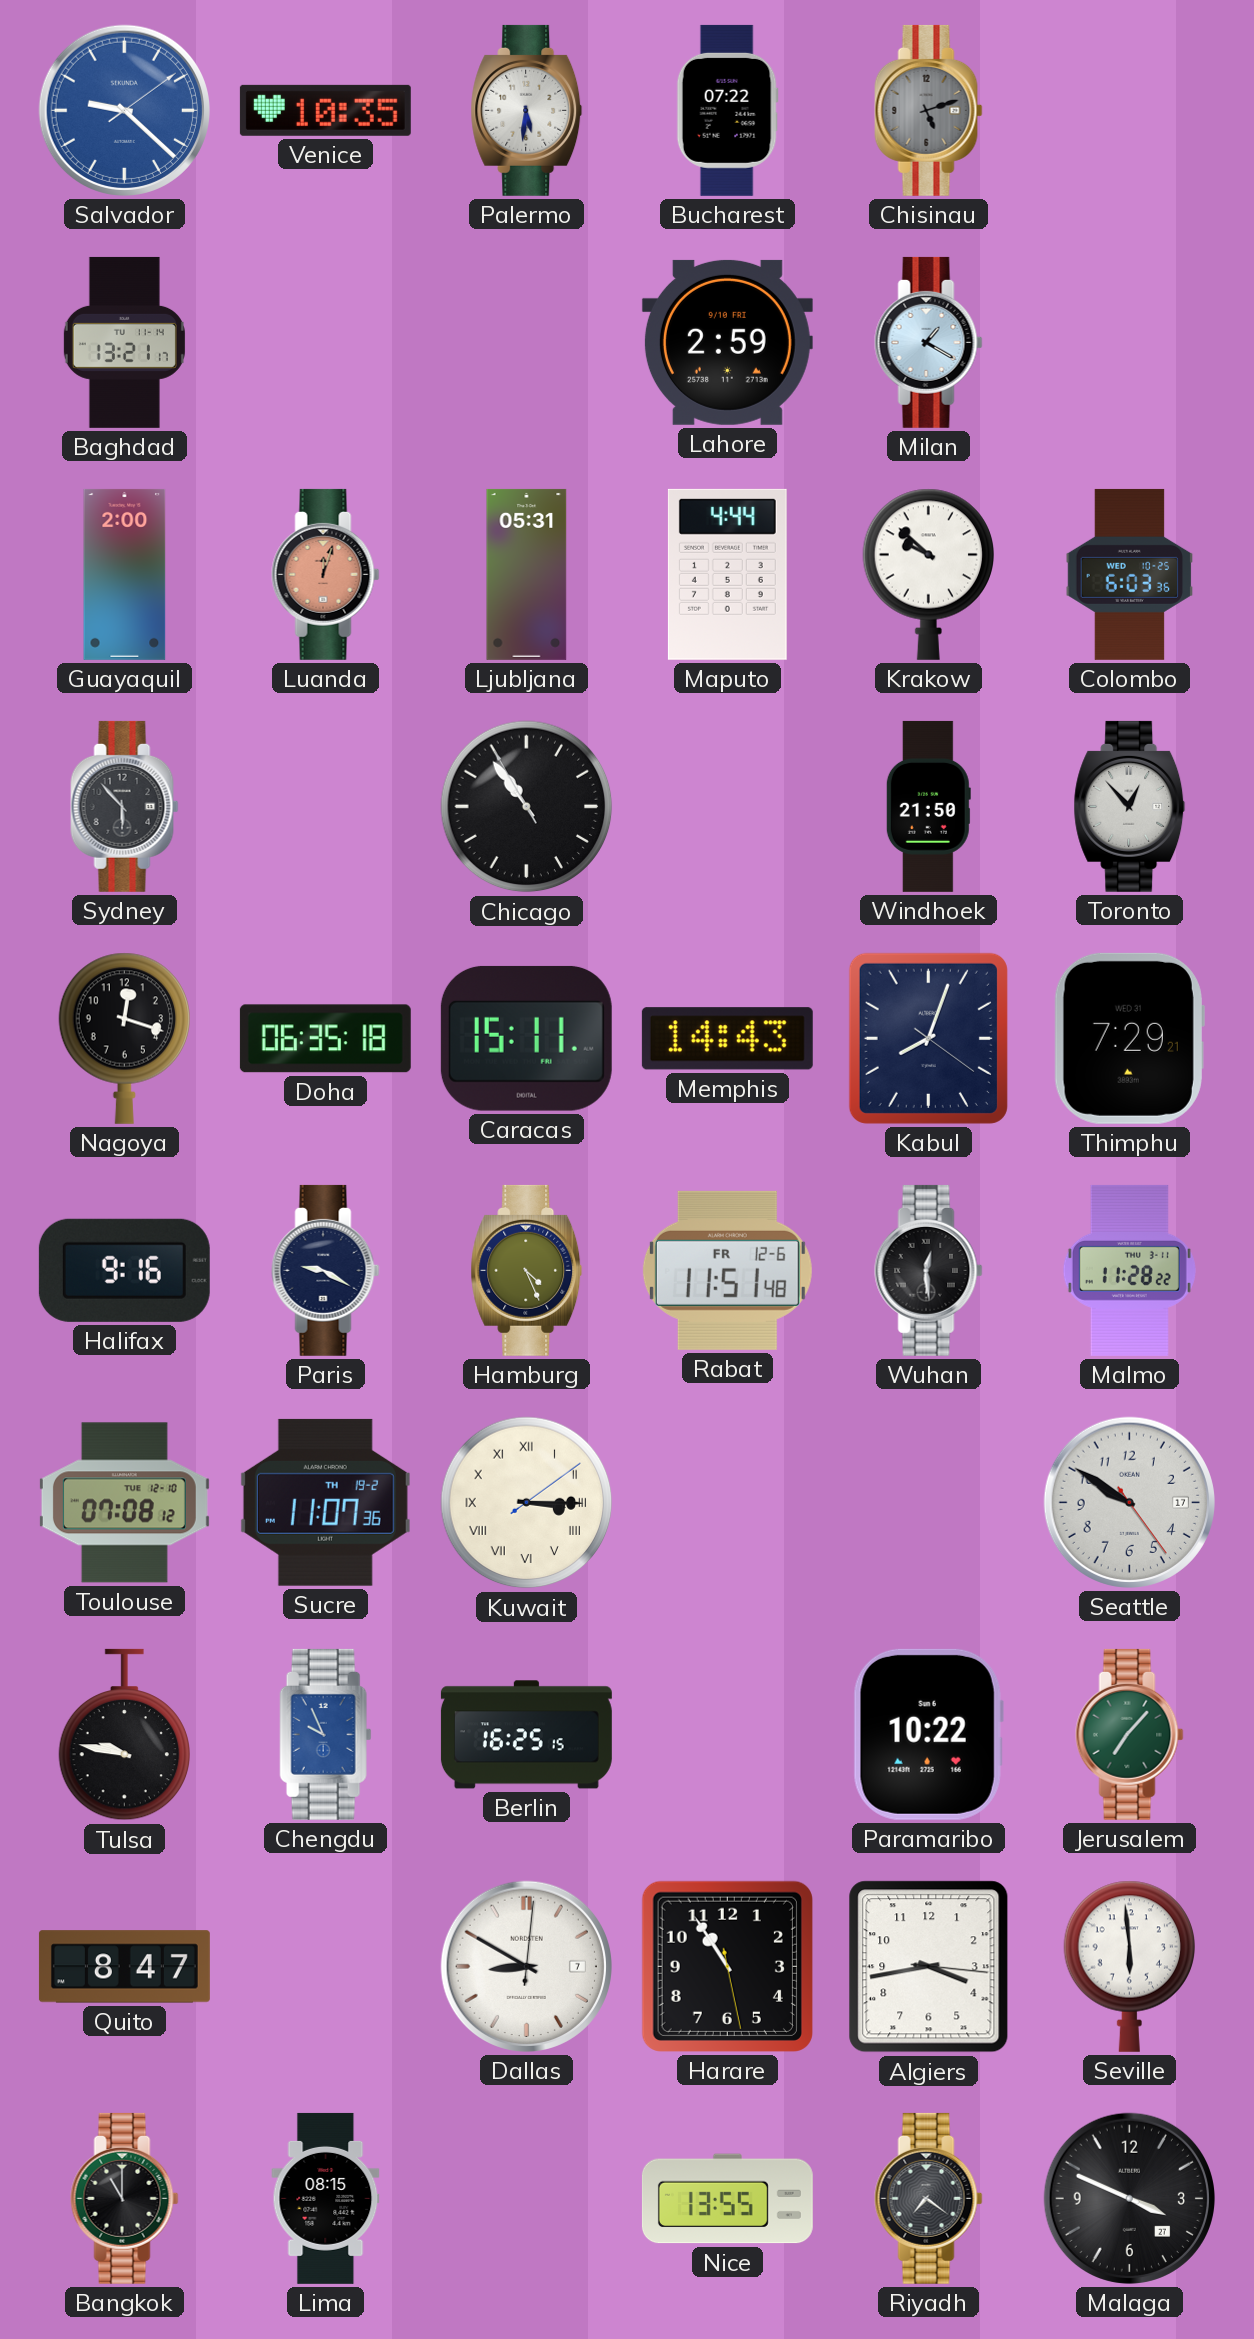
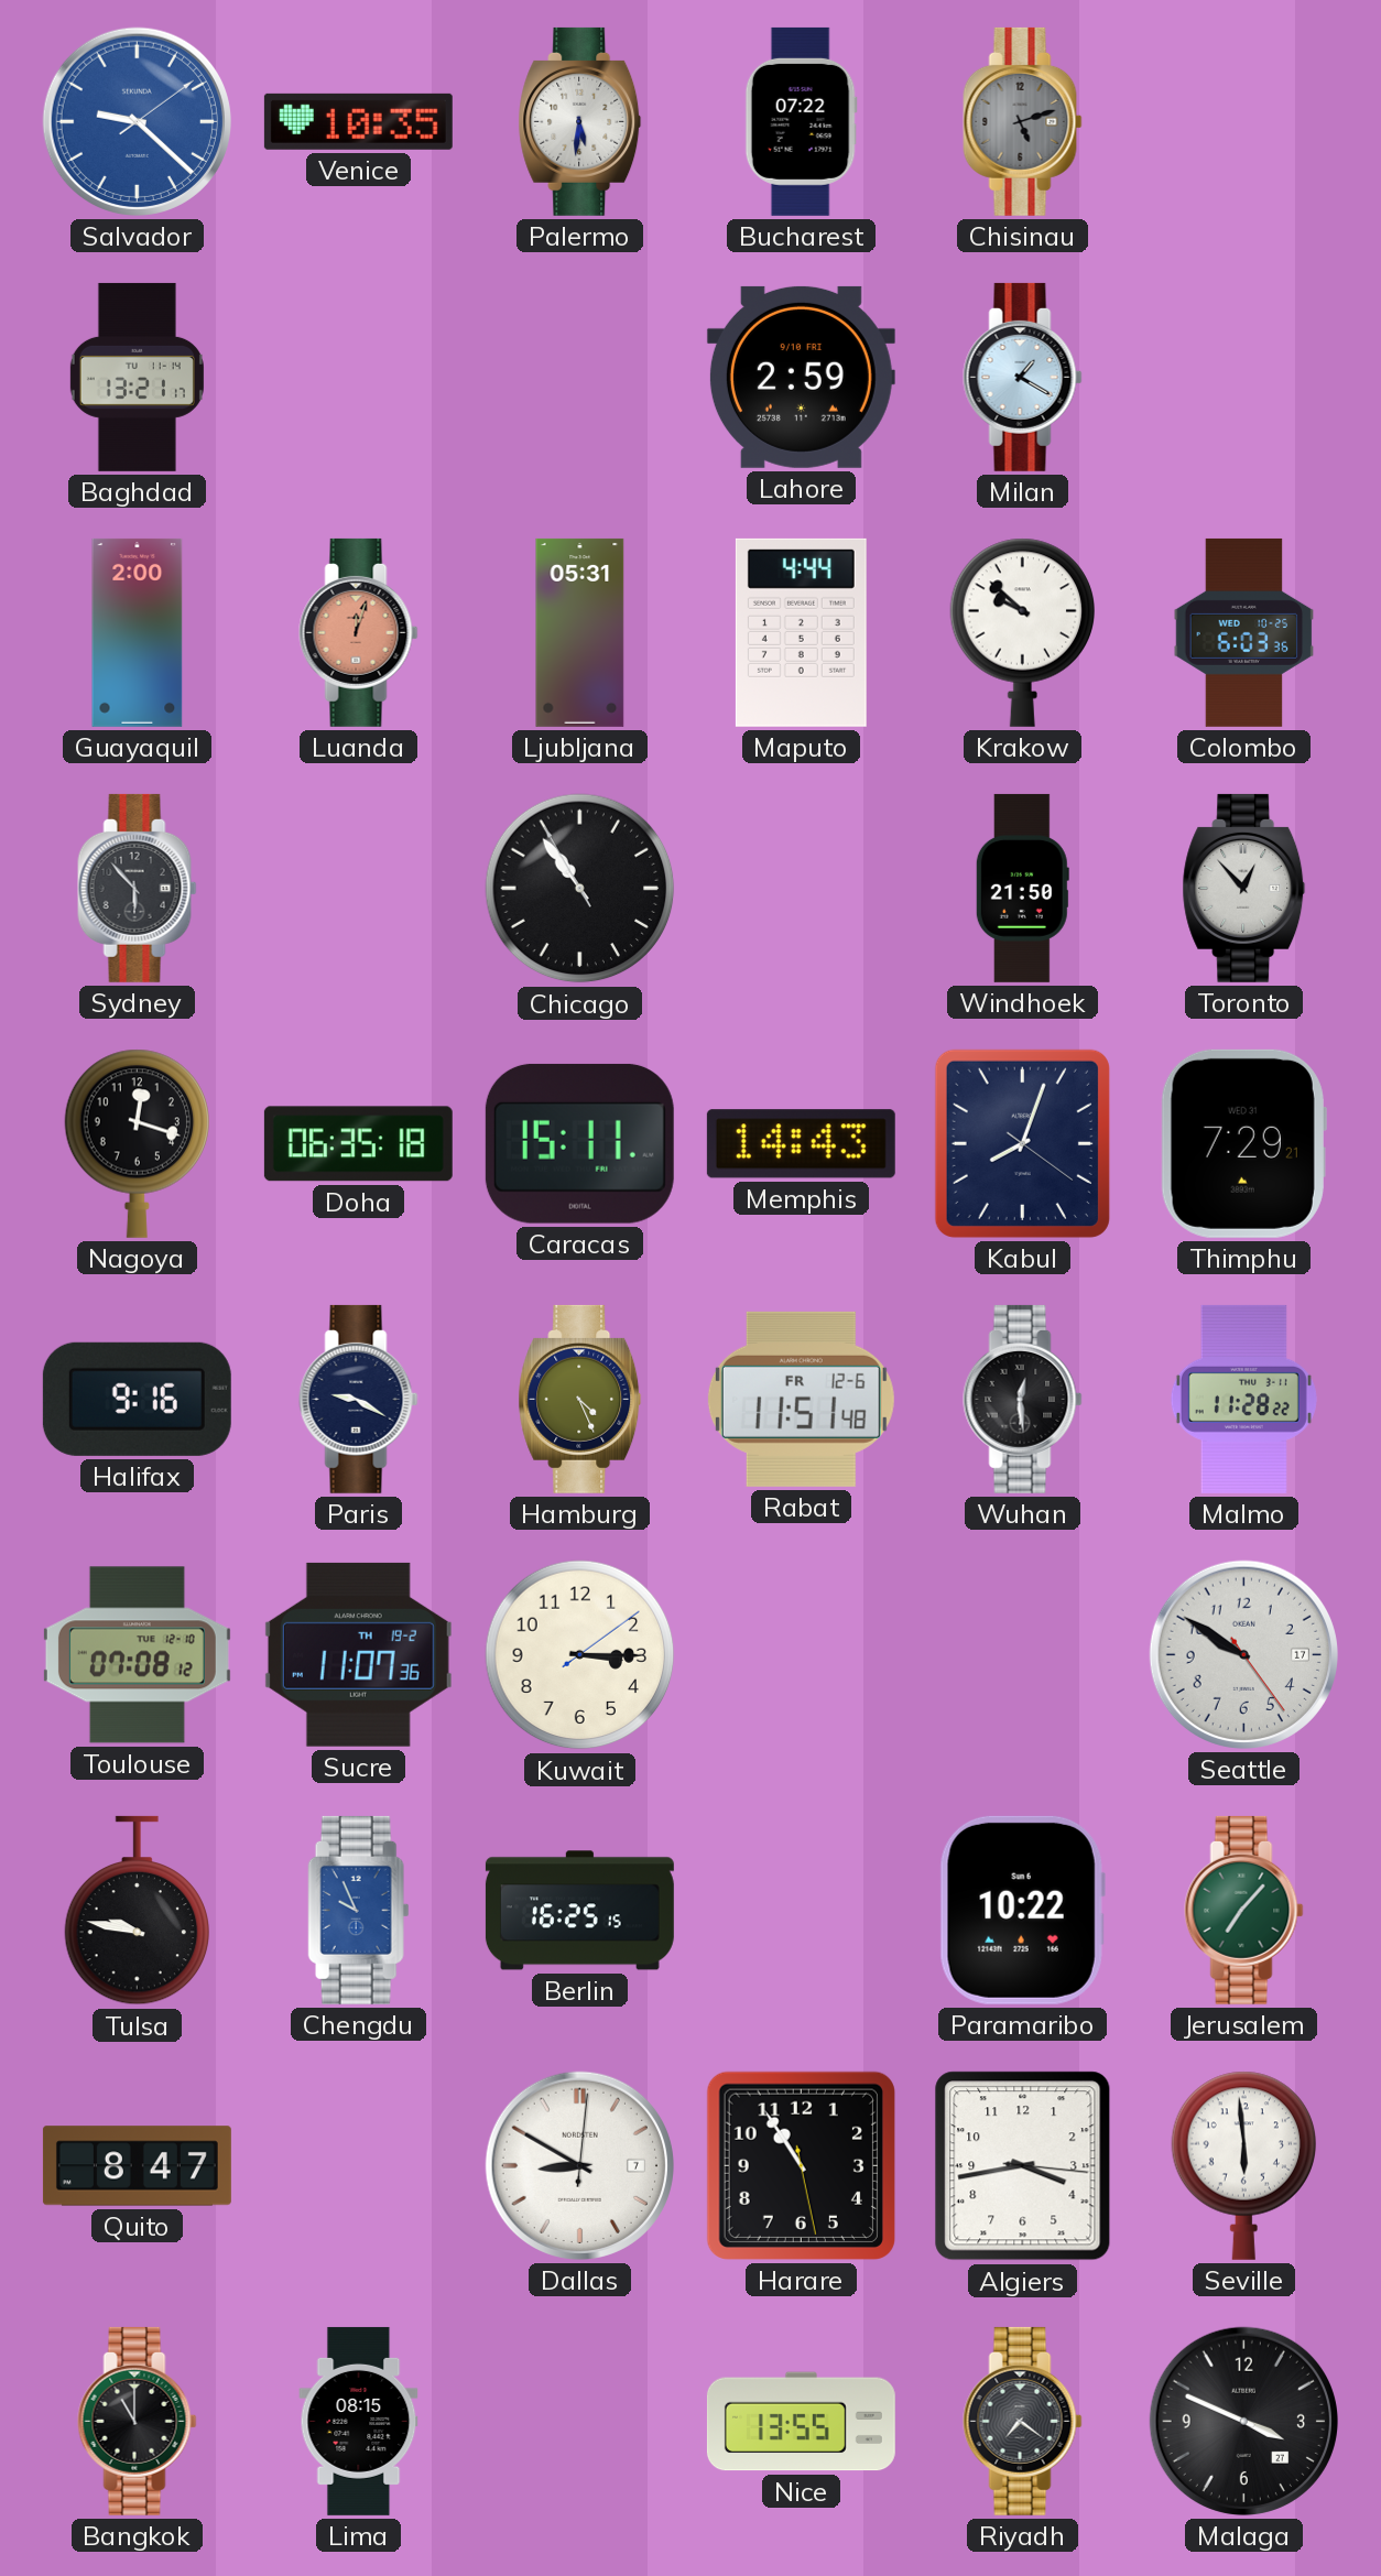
Kuwait numerals: Roman -> Arabic
